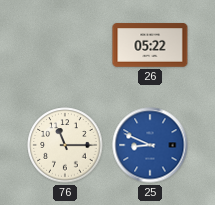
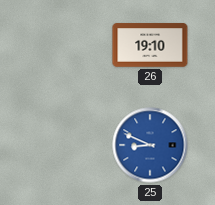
26: 05:22 -> 19:10
76: 11:15 -> none
